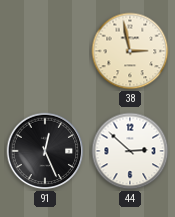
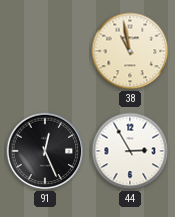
38: 2:58 -> 10:58
44: 2:52 -> 2:55
